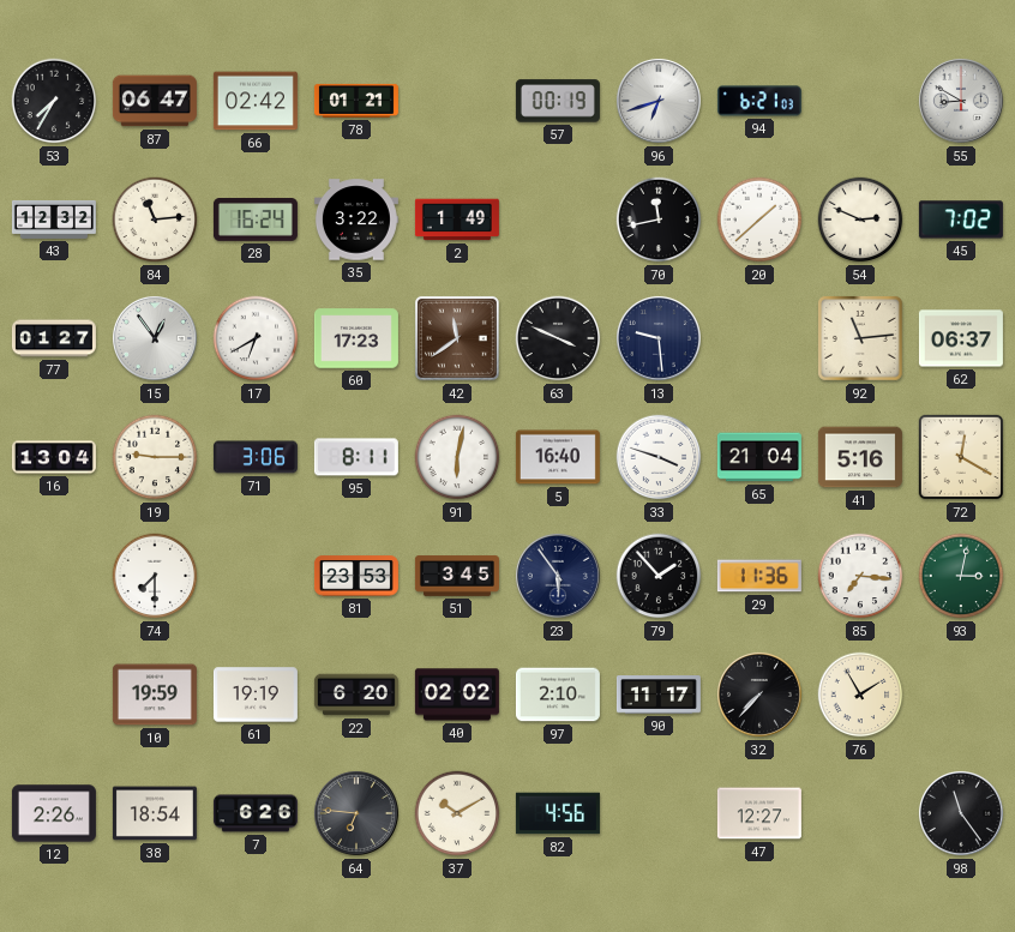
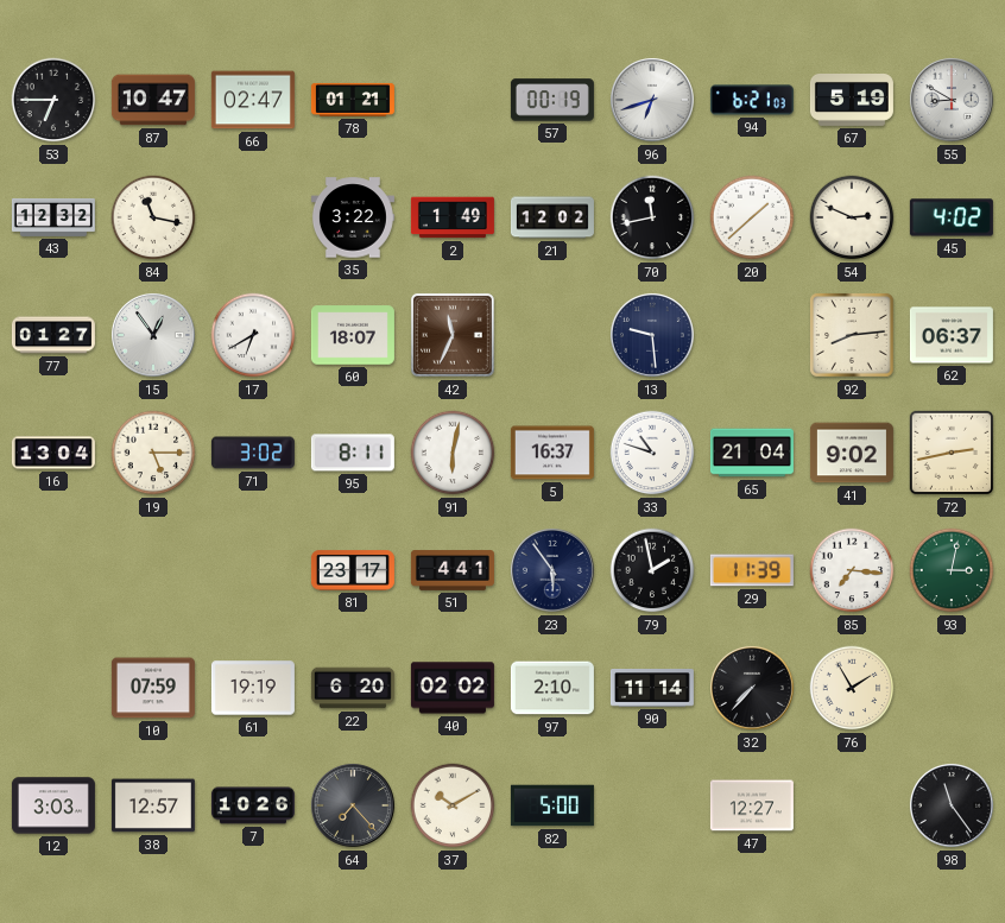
53: 7:35 -> 6:45
87: 06:47 -> 10:47
66: 02:42 -> 02:47
67: none -> 5:19
84: 11:14 -> 11:17
28: 16:24 -> none
21: none -> 12:02
45: 7:02 -> 4:02
60: 17:23 -> 18:07
42: 11:39 -> 11:34
63: 3:49 -> none
92: 11:14 -> 8:14
19: 9:15 -> 5:15
71: 3:06 -> 3:02
5: 16:40 -> 16:37
33: 3:48 -> 10:48
41: 5:16 -> 9:02
72: 12:20 -> 2:43
74: 7:30 -> none
81: 23:53 -> 23:17
51: 3:45 -> 4:41
79: 1:53 -> 1:58
29: 11:36 -> 11:39
10: 19:59 -> 07:59
90: 11:17 -> 11:14
12: 2:26 -> 3:03
38: 18:54 -> 12:57
7: 6:26 -> 10:26
64: 6:46 -> 7:23
82: 4:56 -> 5:00
